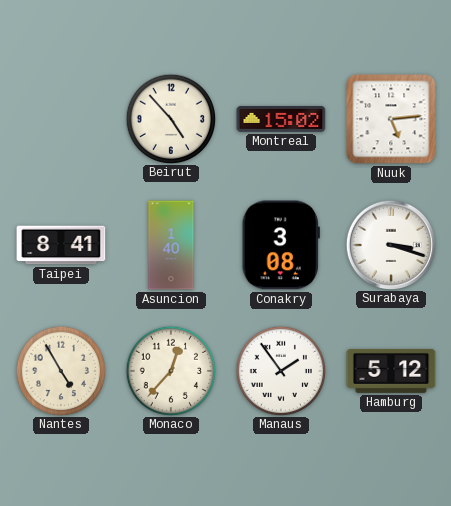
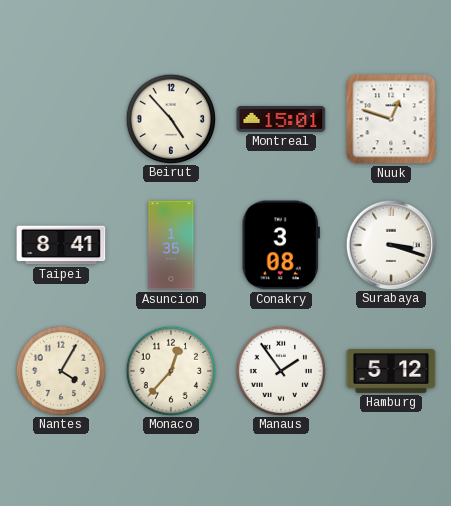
Montreal: 15:02 -> 15:01
Nuuk: 5:14 -> 12:48
Asuncion: 1:40 -> 1:35
Nantes: 4:55 -> 4:05
